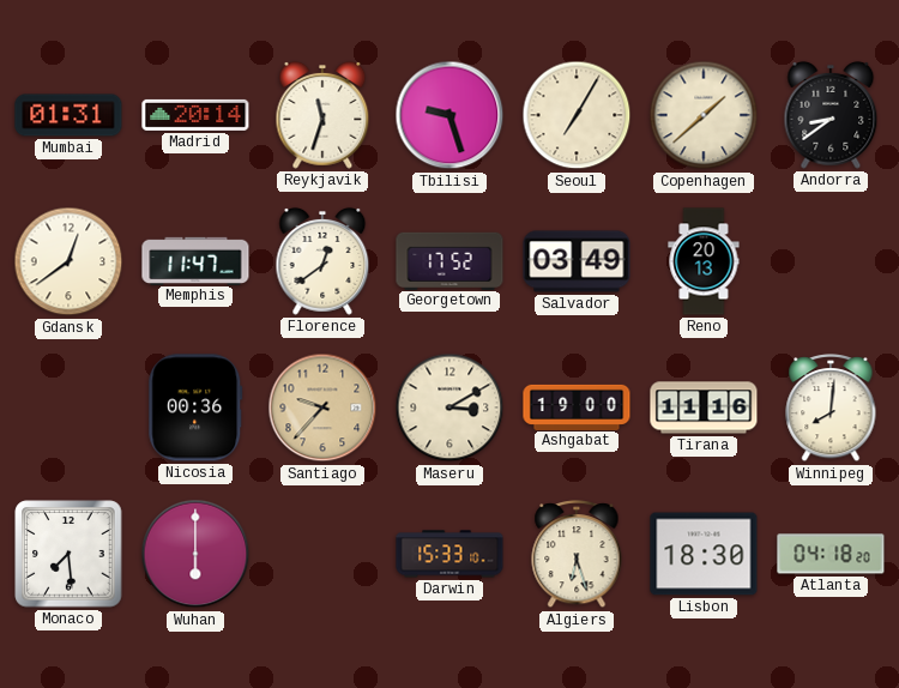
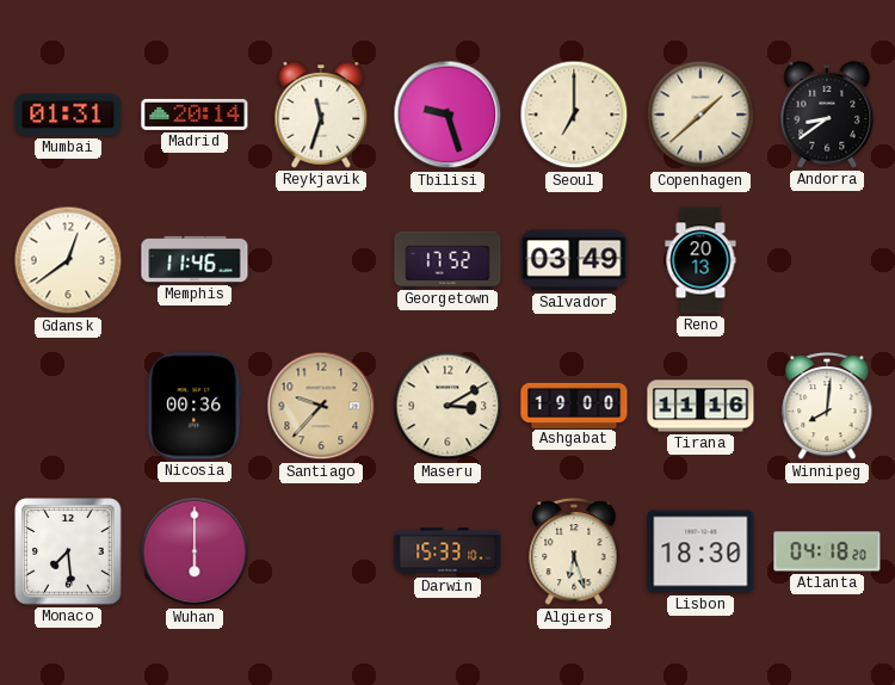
Seoul: 7:05 -> 7:00
Memphis: 11:47 -> 11:46
Florence: 12:39 -> none
